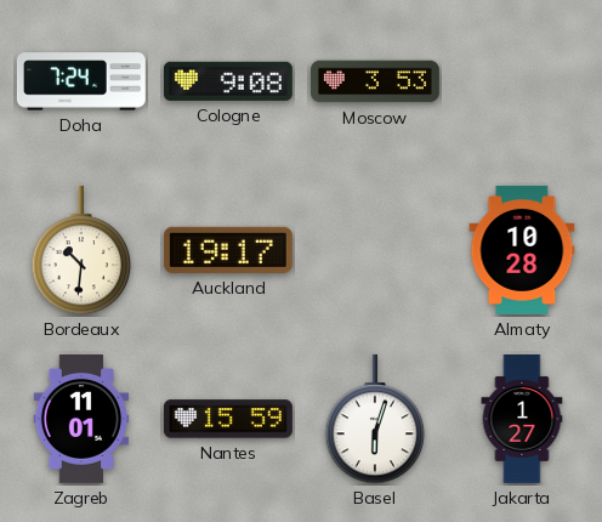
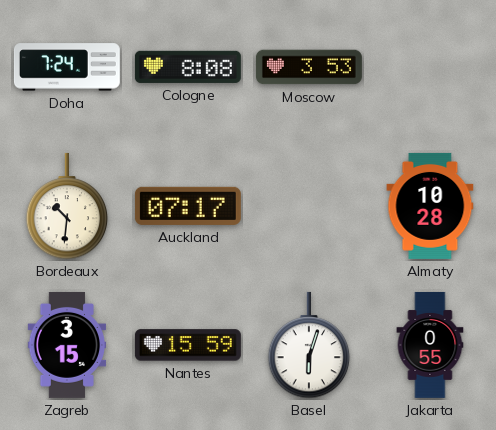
Cologne: 9:08 -> 8:08
Auckland: 19:17 -> 07:17
Zagreb: 11:01 -> 3:15
Jakarta: 1:27 -> 0:55
